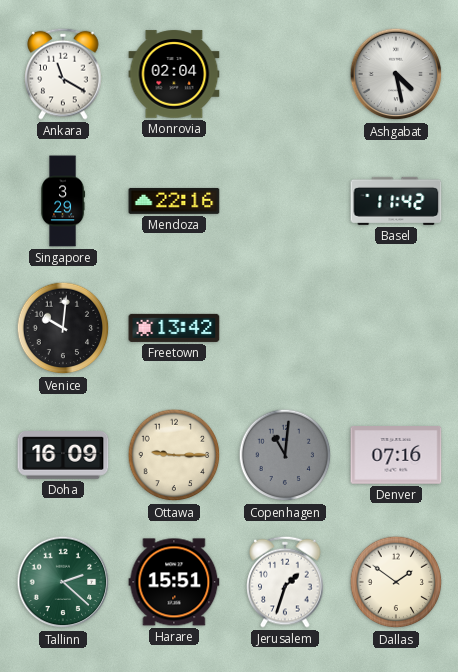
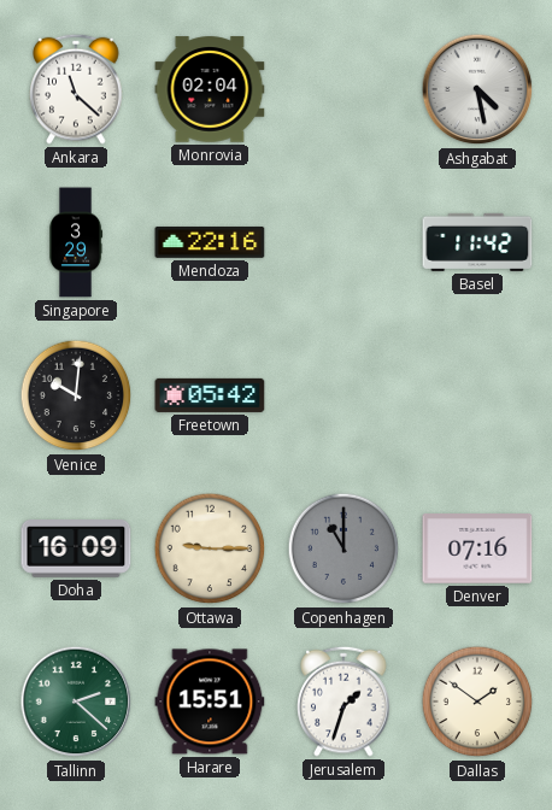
Ankara: 11:20 -> 11:22
Freetown: 13:42 -> 05:42
Copenhagen: 11:01 -> 11:00
